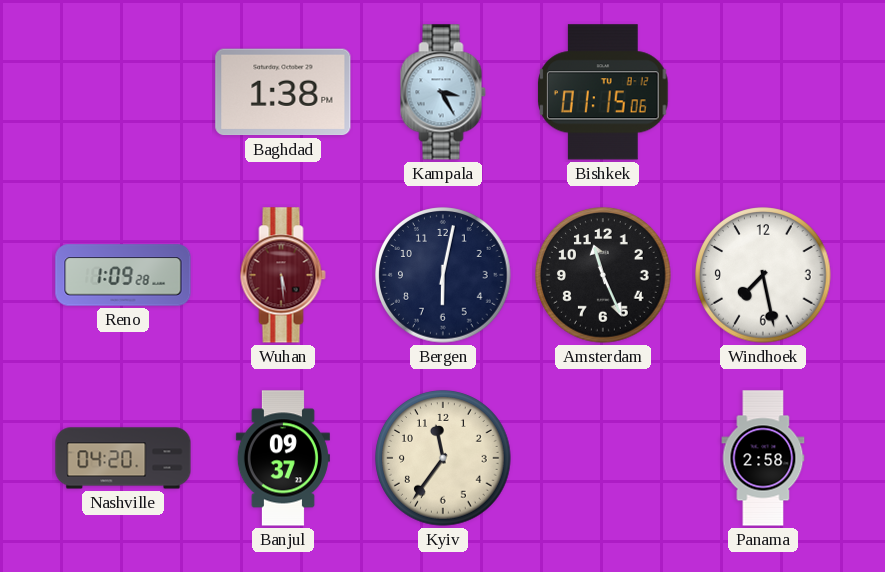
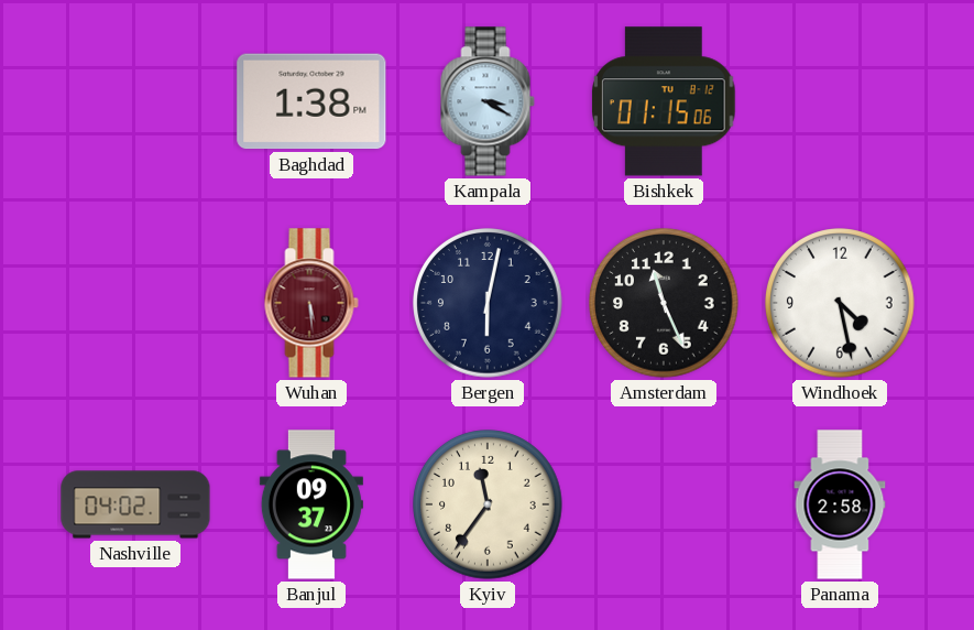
Kampala: 3:25 -> 3:20
Reno: 1:09 -> none
Windhoek: 7:28 -> 4:28
Nashville: 04:20 -> 04:02
